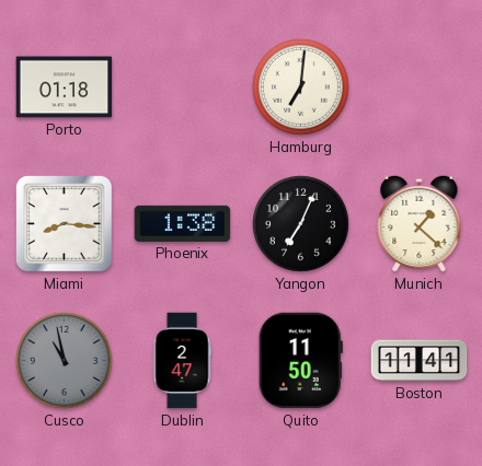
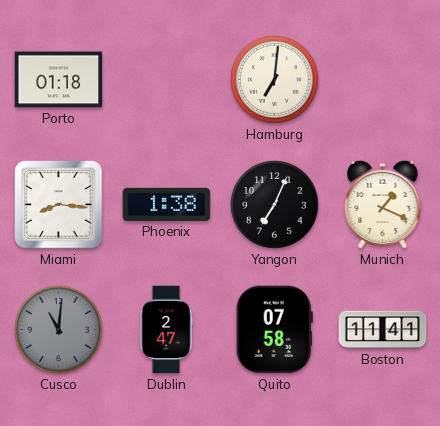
Munich: 1:22 -> 1:19
Cusco: 10:58 -> 11:01
Quito: 11:50 -> 07:58
